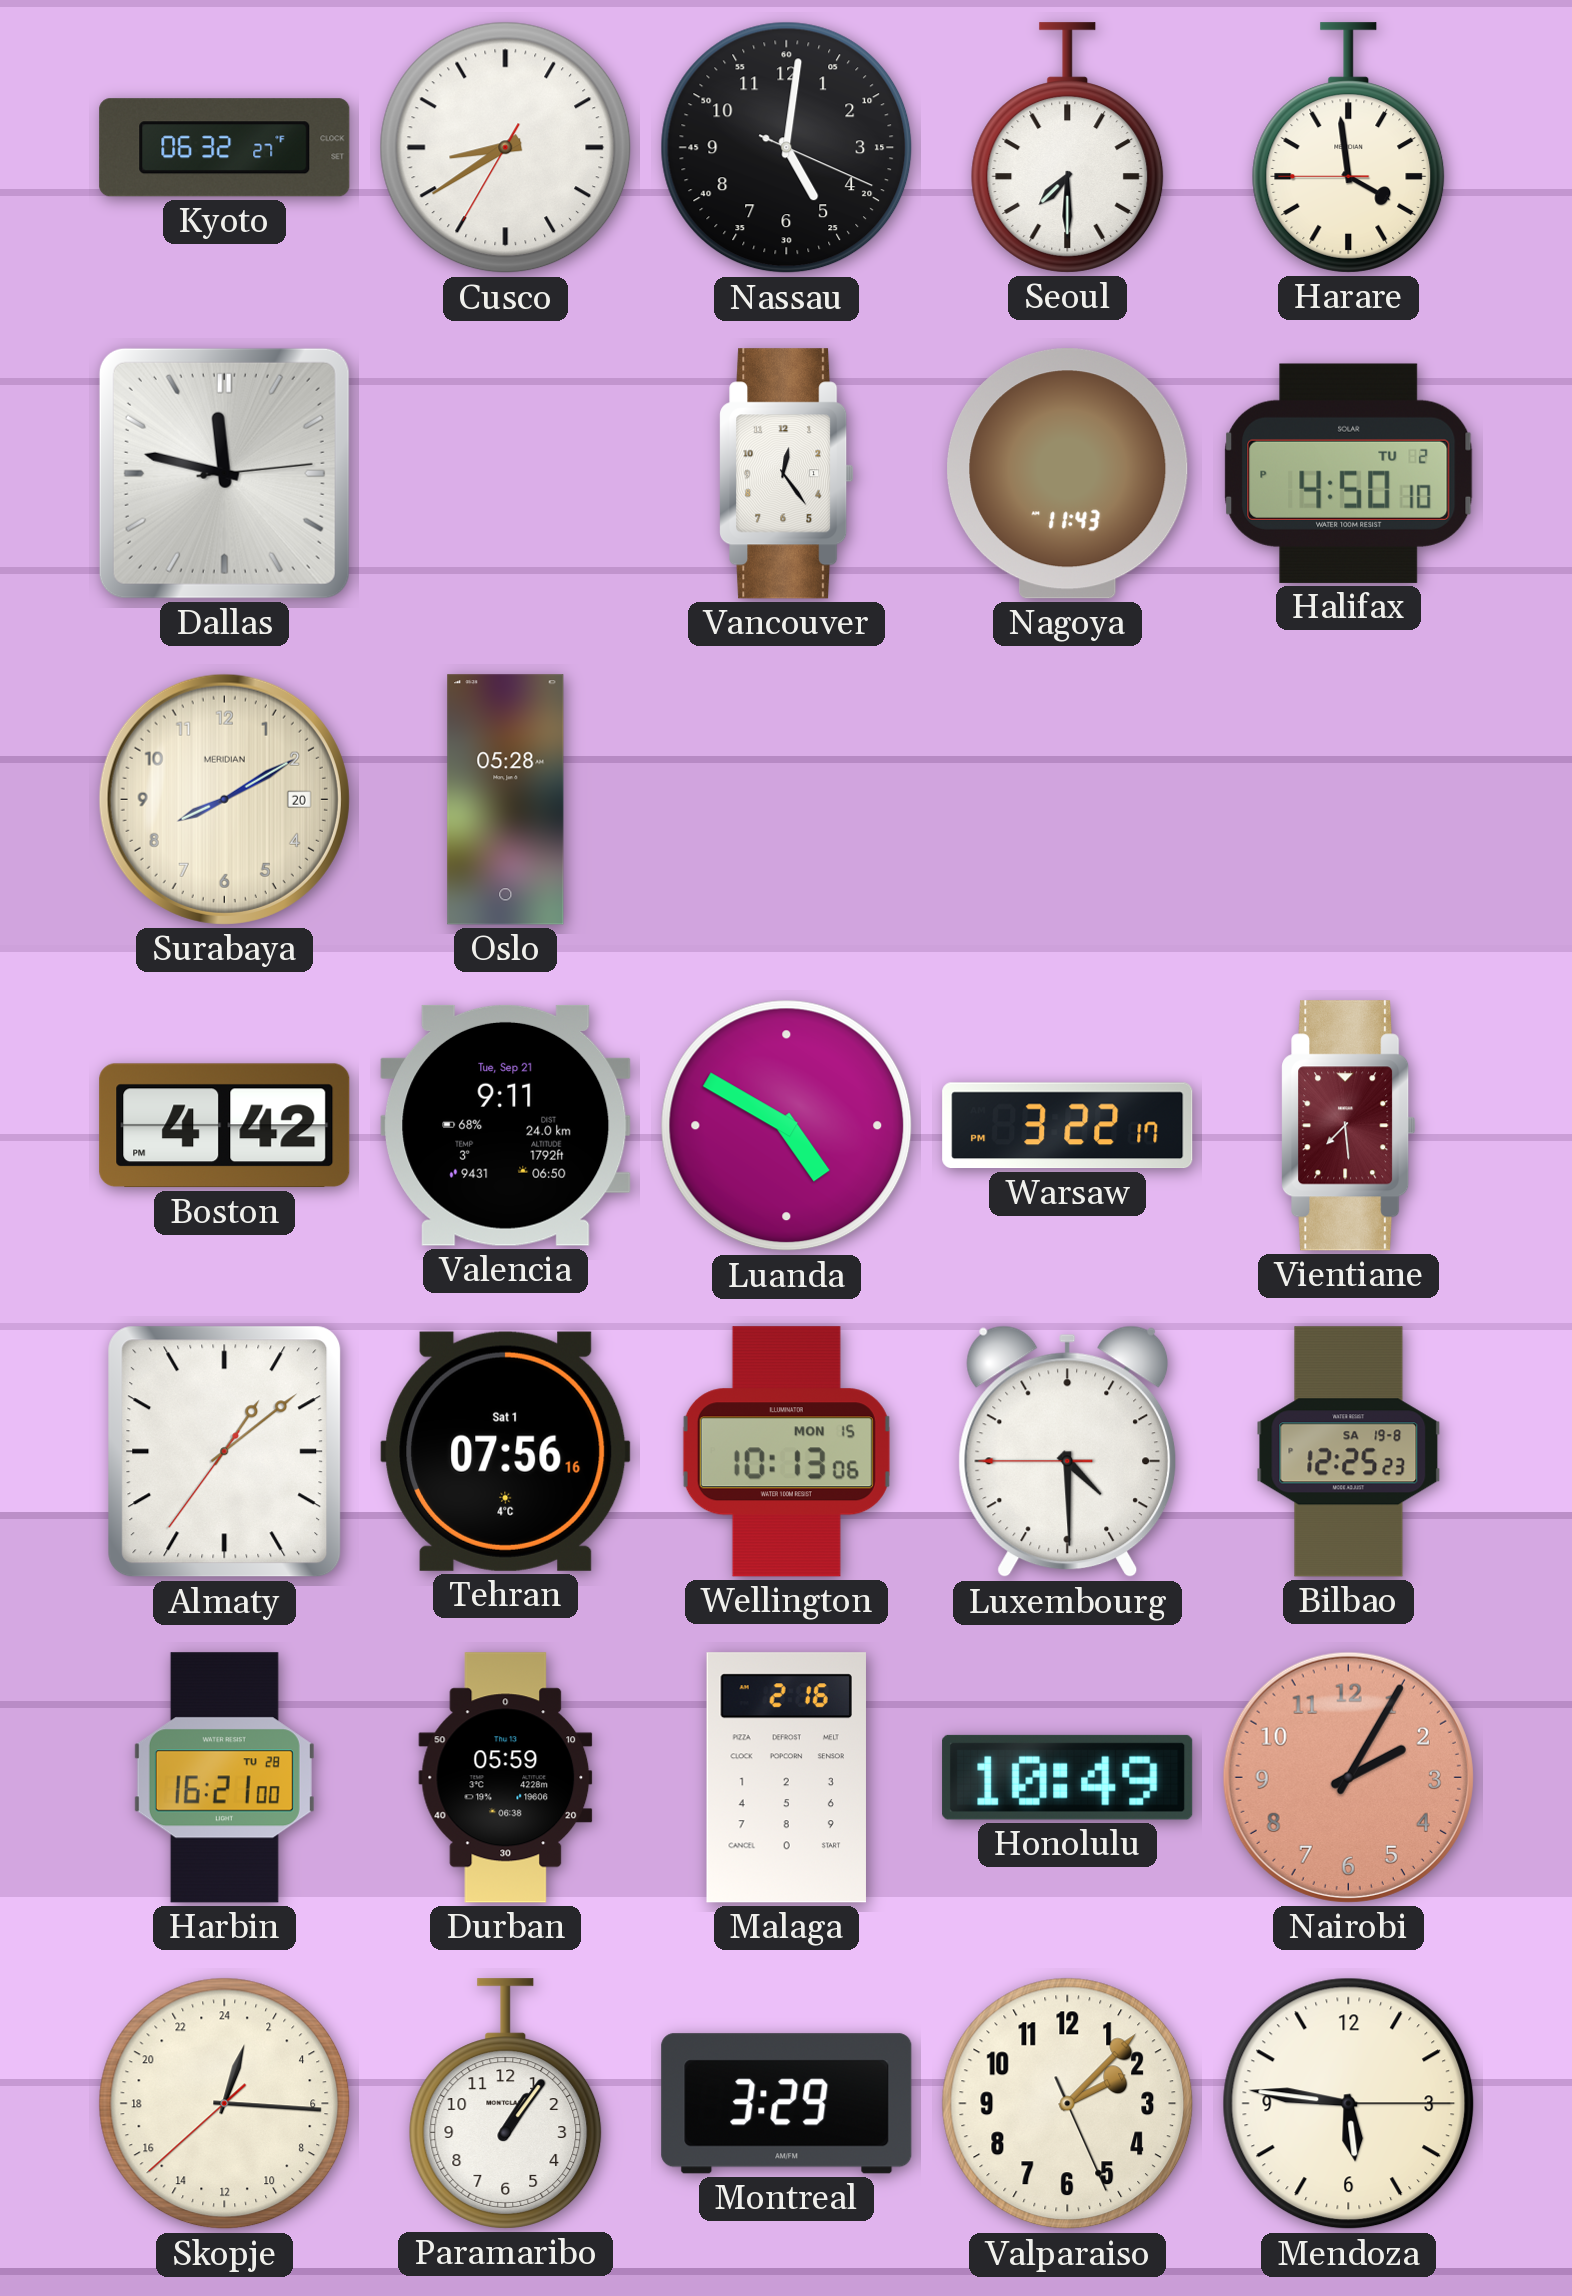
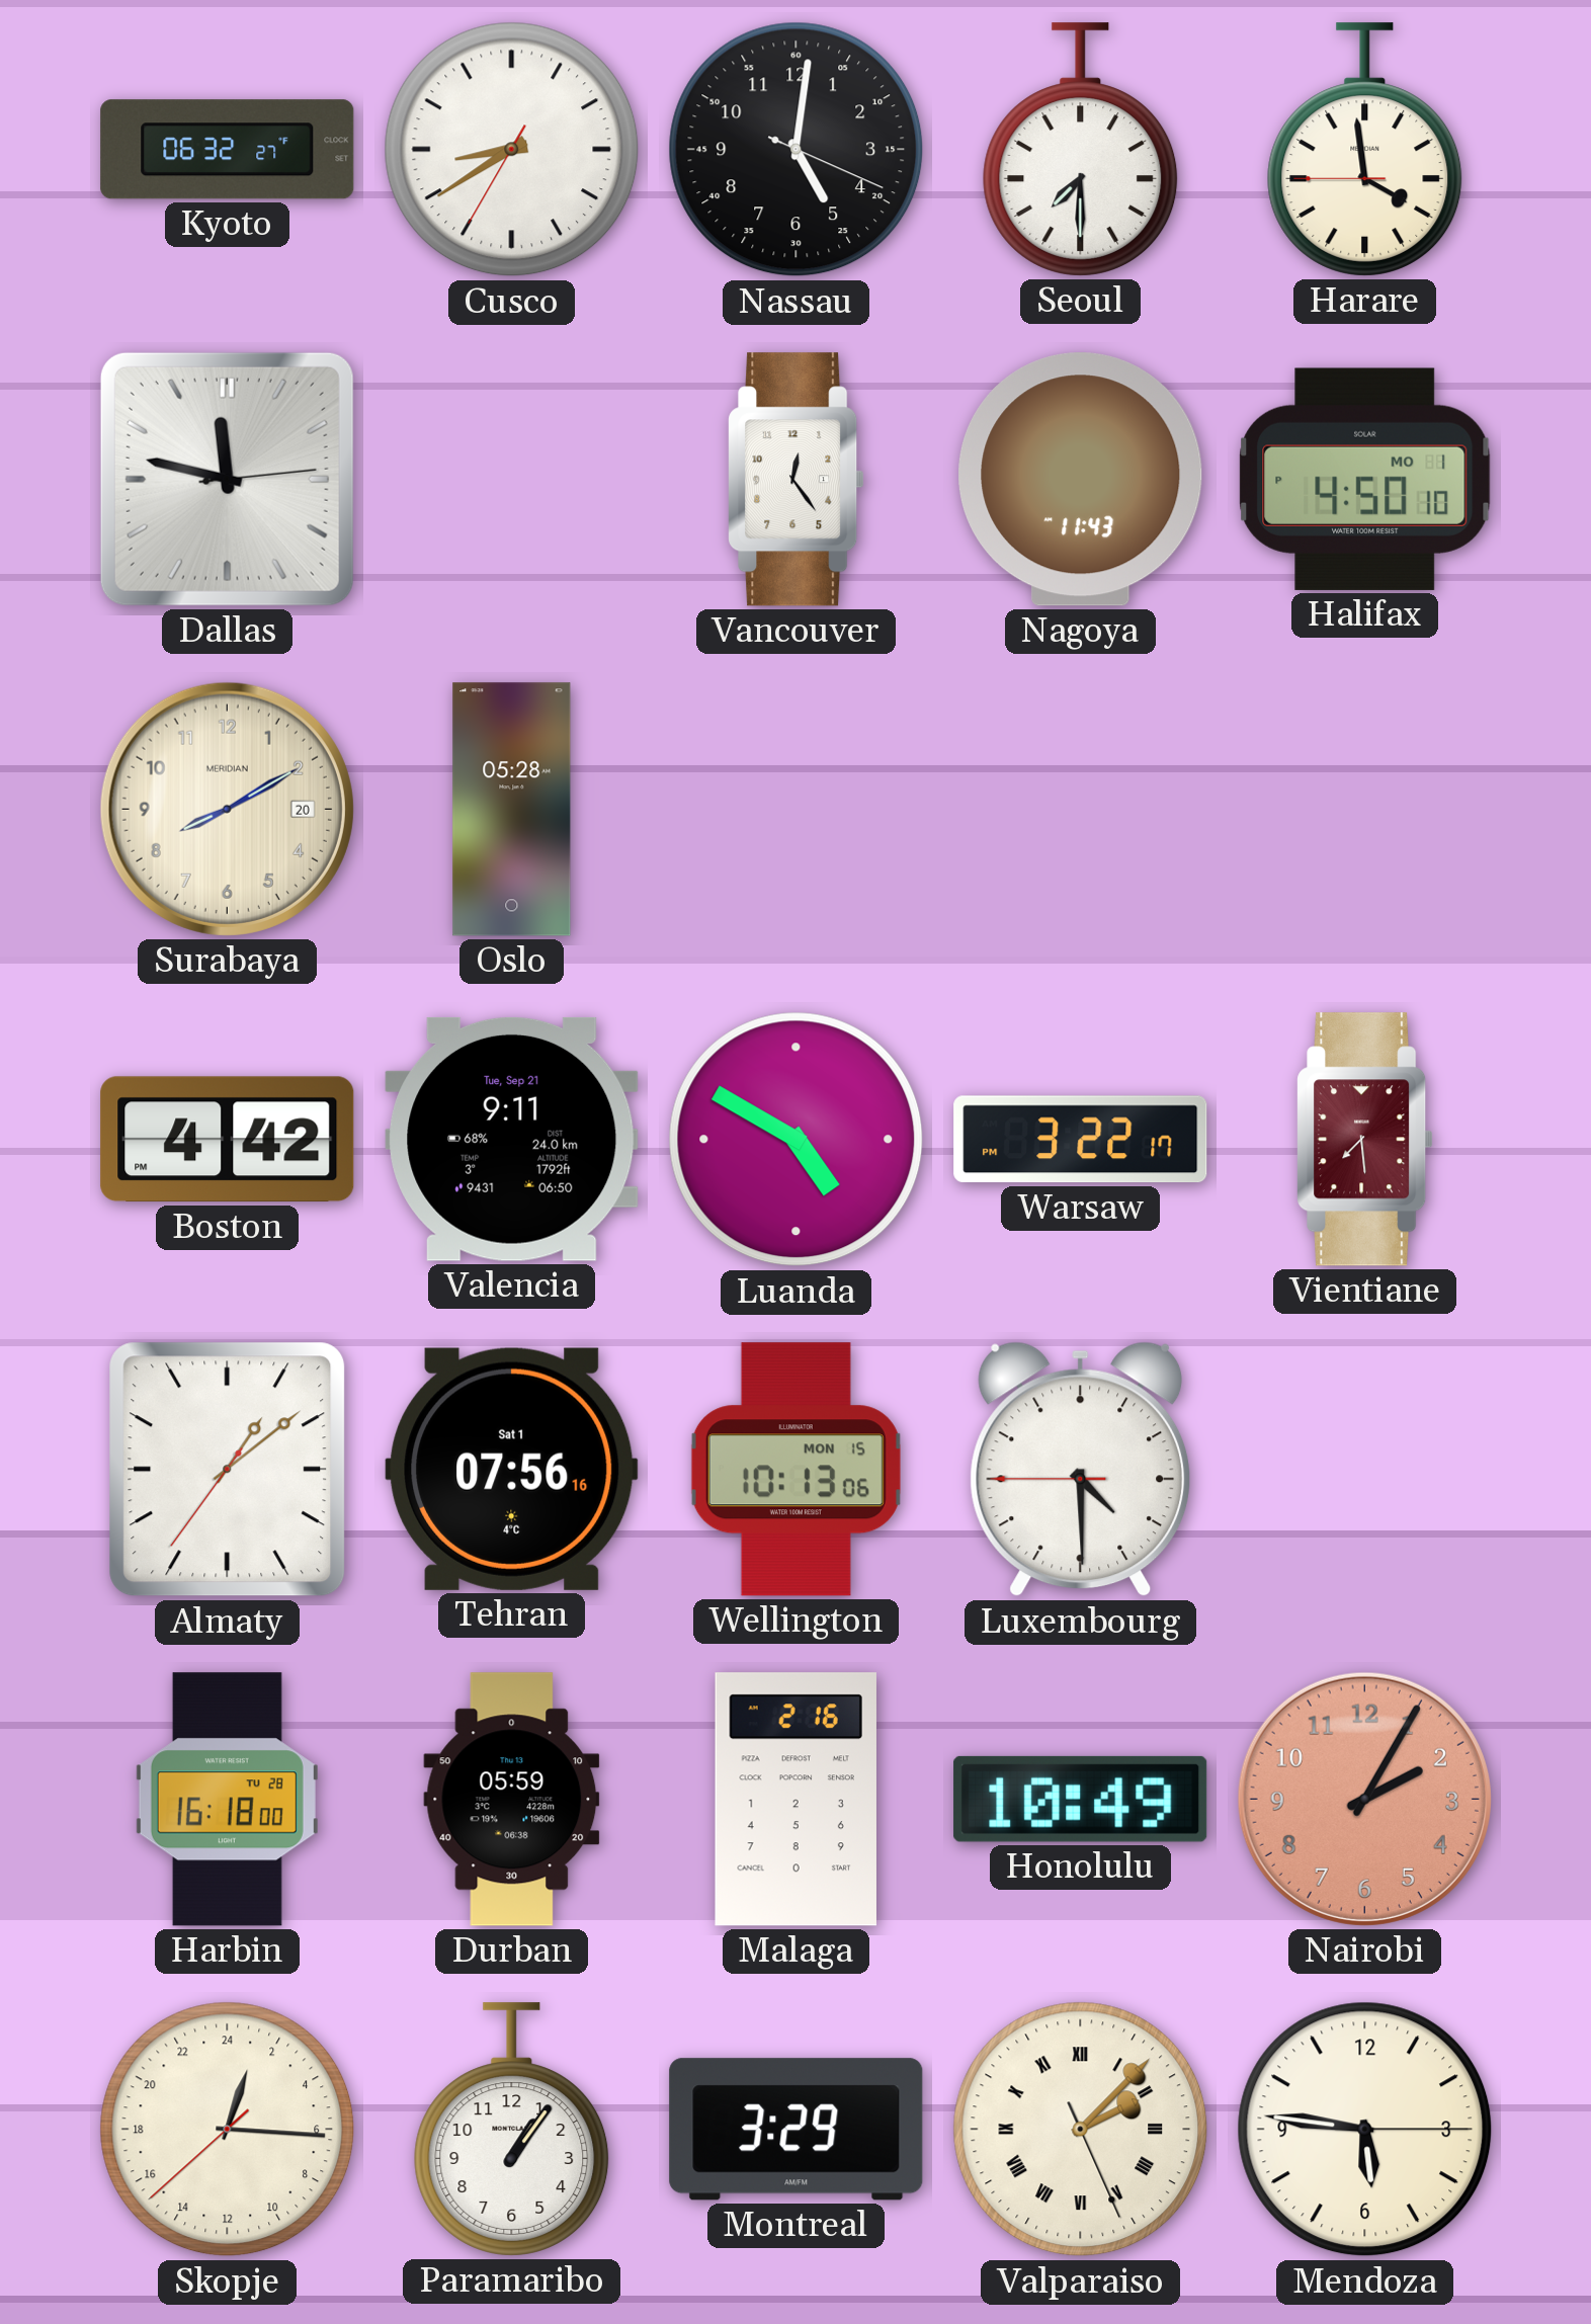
Halifax date: TU 2 -> MO 1
Bilbao: 12:25 -> none
Harbin: 16:21 -> 16:18
Valparaiso numerals: Arabic -> Roman
